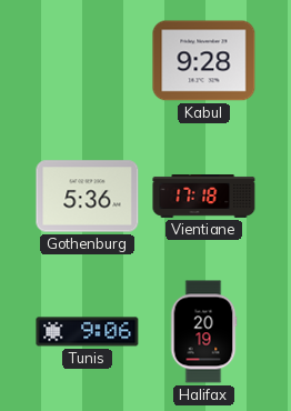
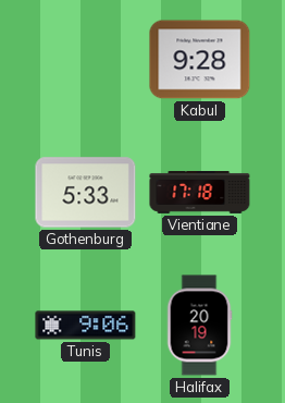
Gothenburg: 5:36 -> 5:33
